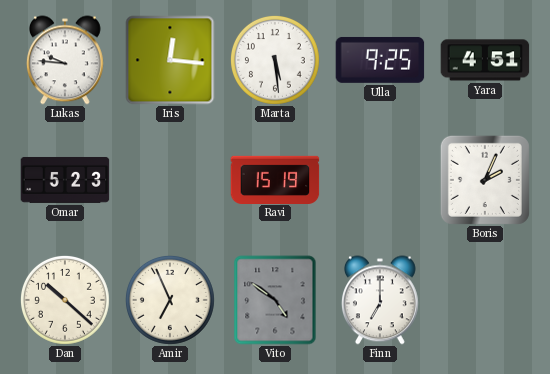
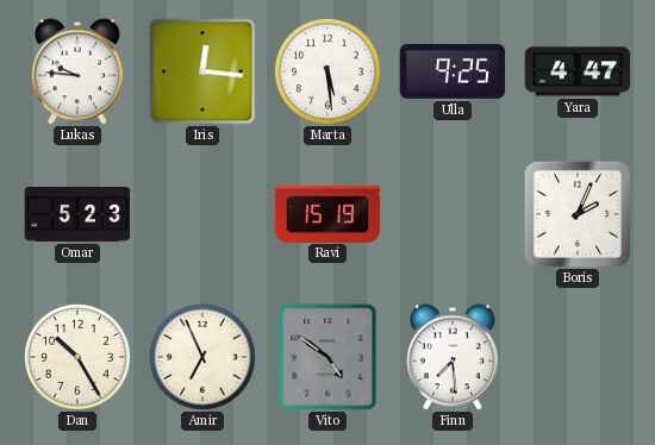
Yara: 4:51 -> 4:47
Dan: 10:22 -> 10:25
Finn: 7:00 -> 7:29
